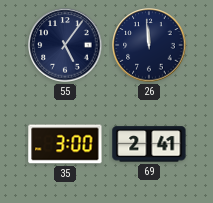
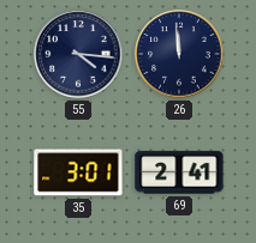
55: 5:06 -> 4:16
35: 3:00 -> 3:01
